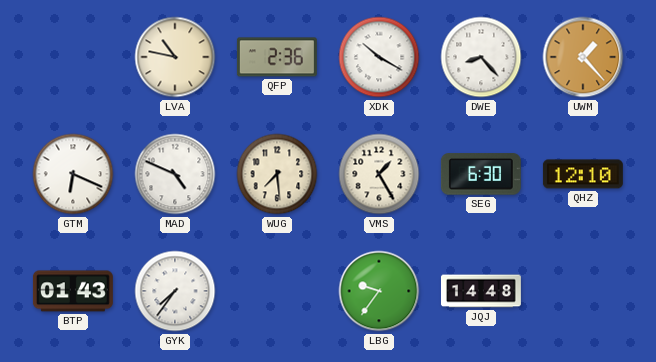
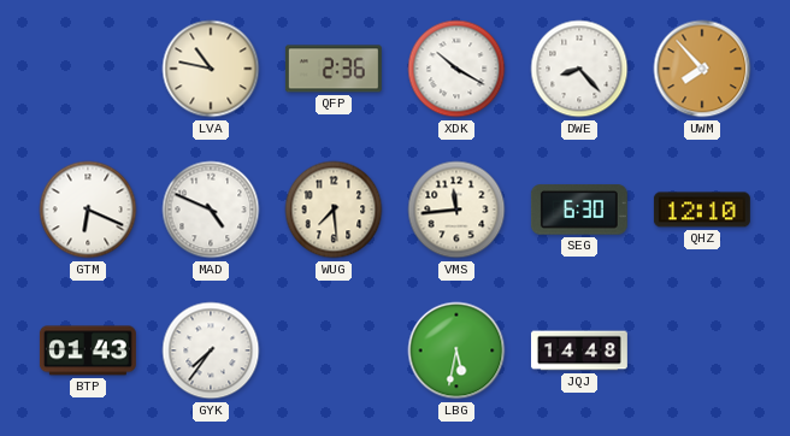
UWM: 1:23 -> 7:53
VMS: 1:25 -> 11:44
LBG: 9:36 -> 5:32
